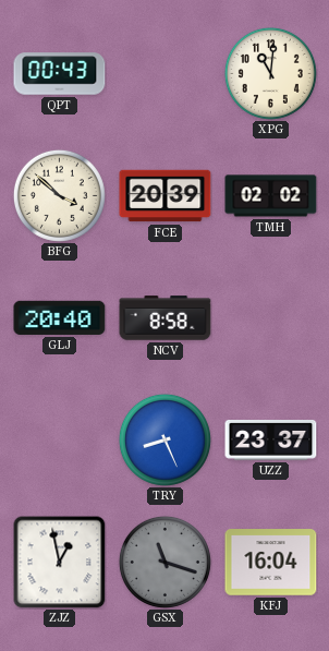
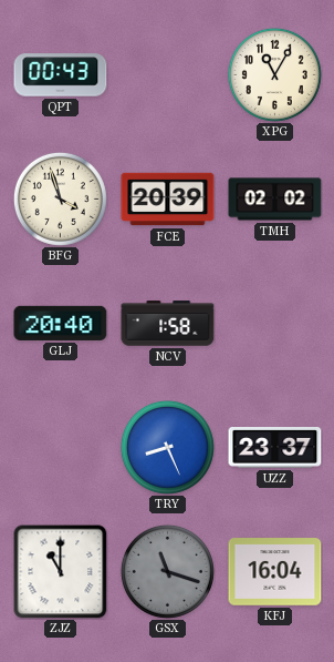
XPG: 11:01 -> 11:05
BFG: 3:52 -> 3:57
NCV: 8:58 -> 1:58
ZJZ: 12:58 -> 11:00
